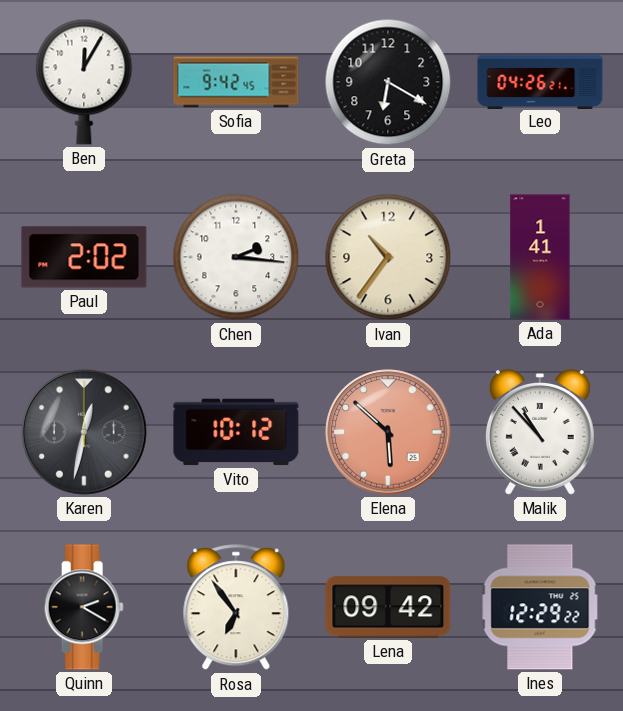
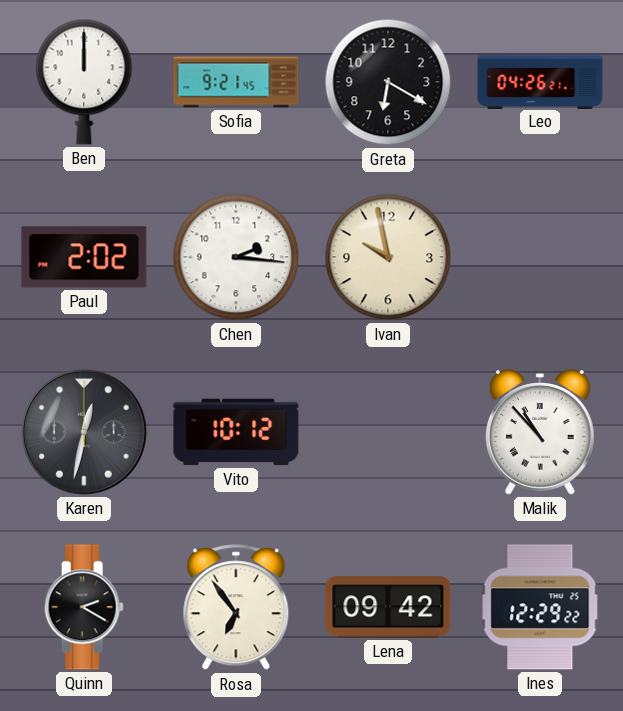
Ben: 12:05 -> 12:00
Sofia: 9:42 -> 9:21
Ivan: 10:36 -> 9:58
Ada: 1:41 -> none
Elena: 5:52 -> none
